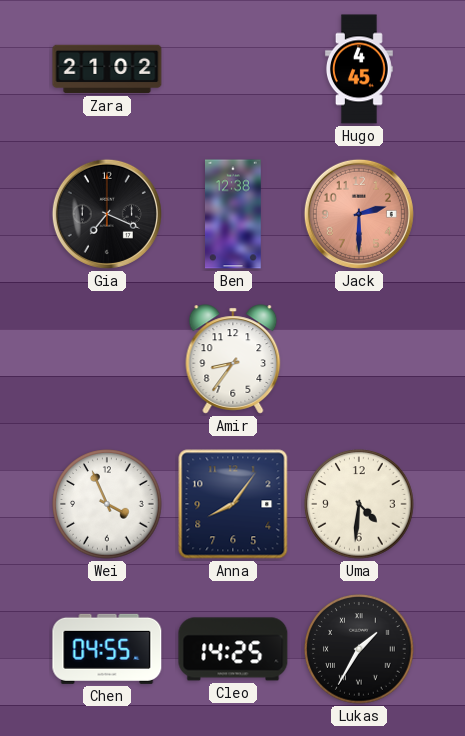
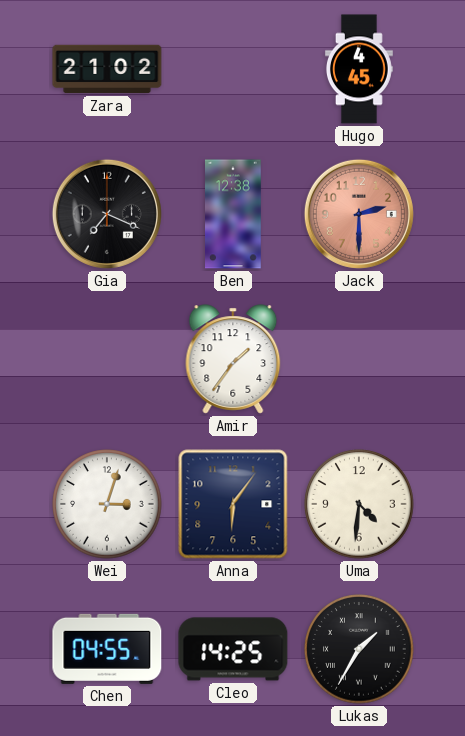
Amir: 8:36 -> 1:36
Wei: 3:56 -> 3:03
Anna: 8:06 -> 6:06
